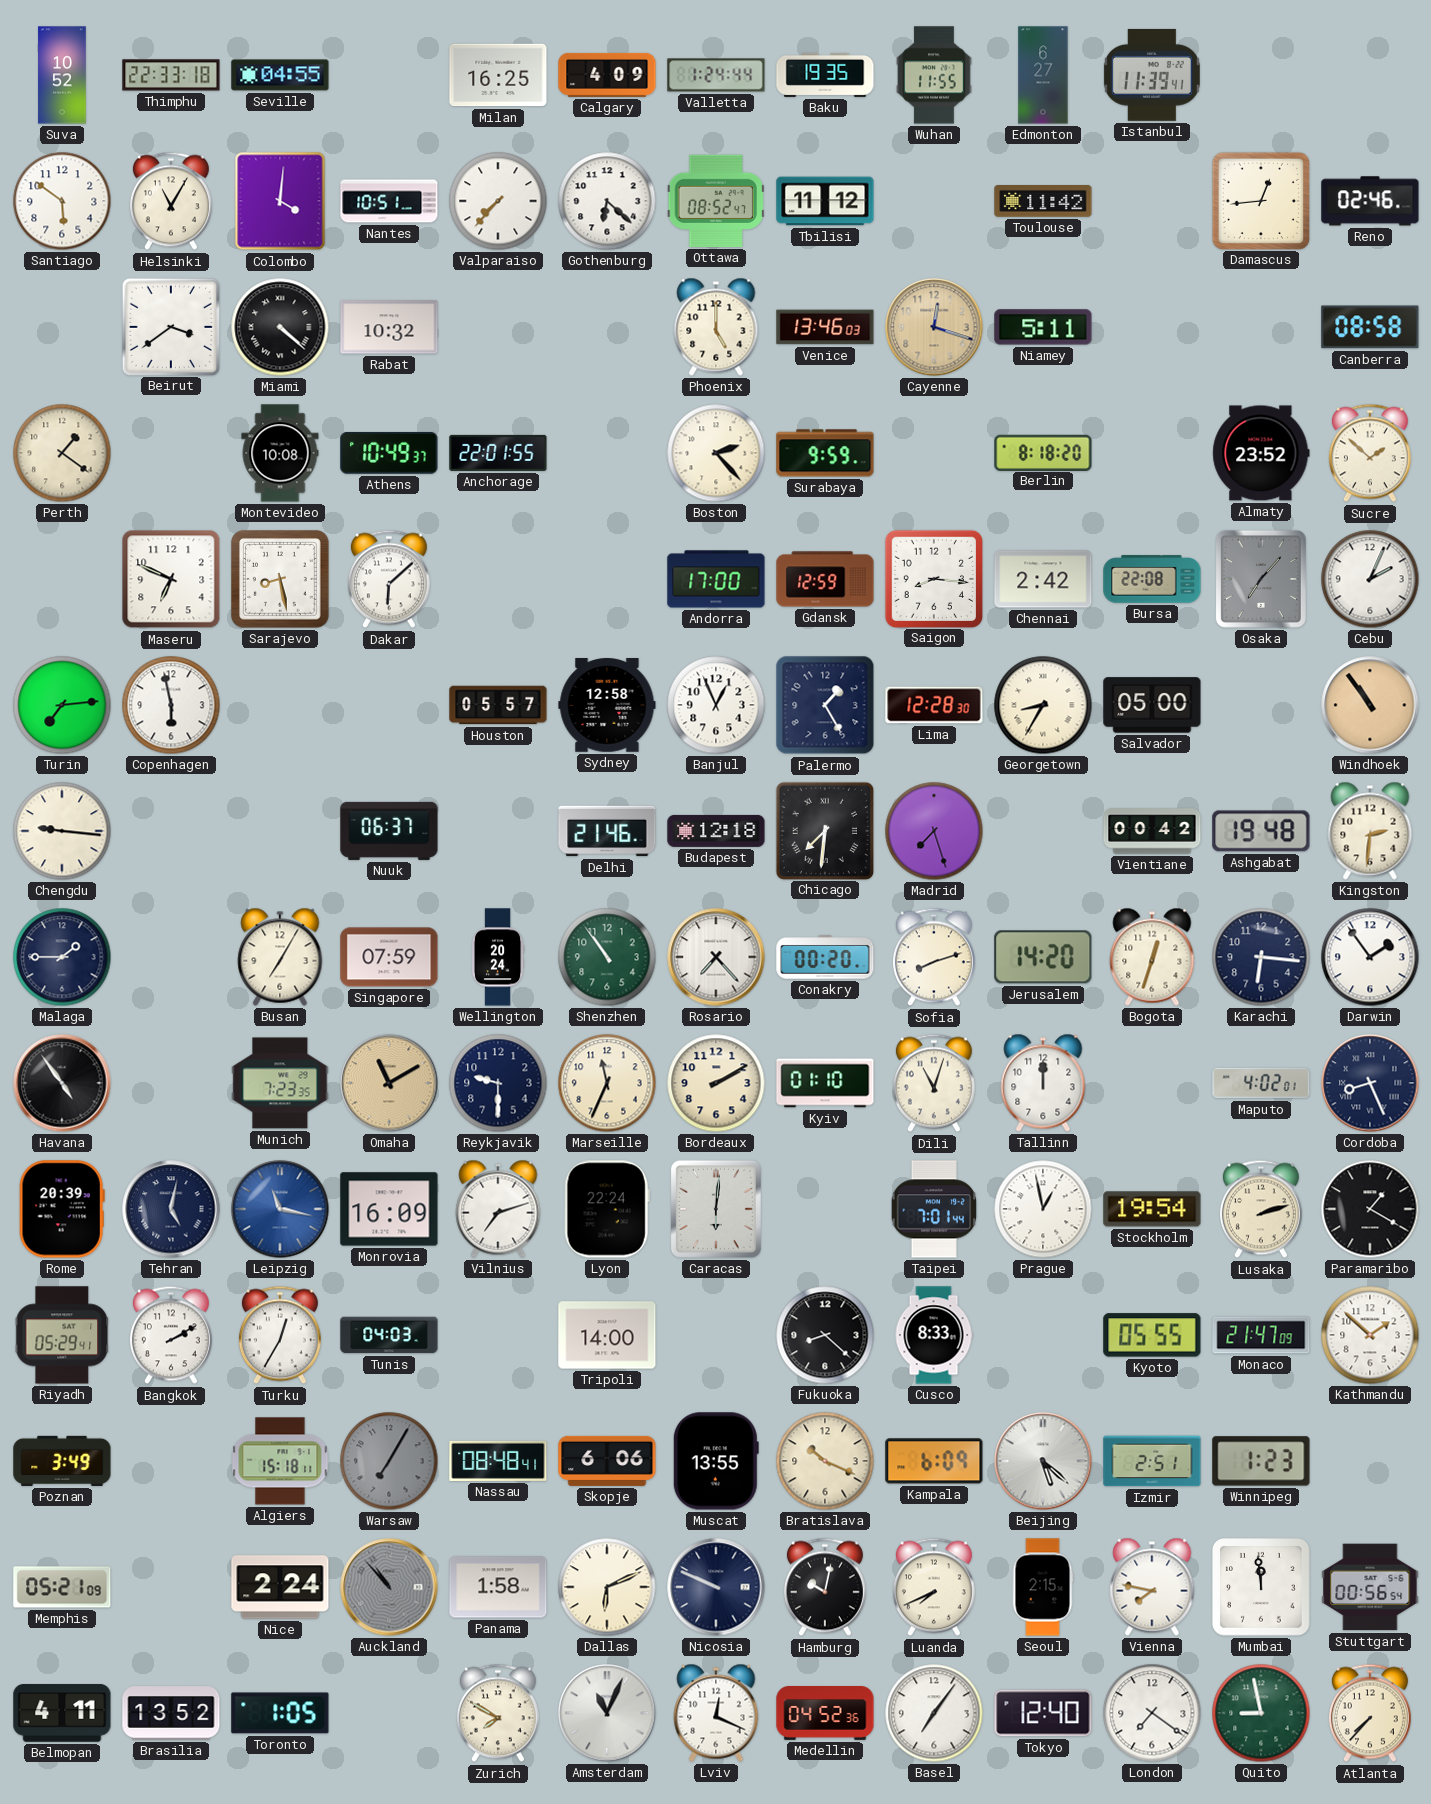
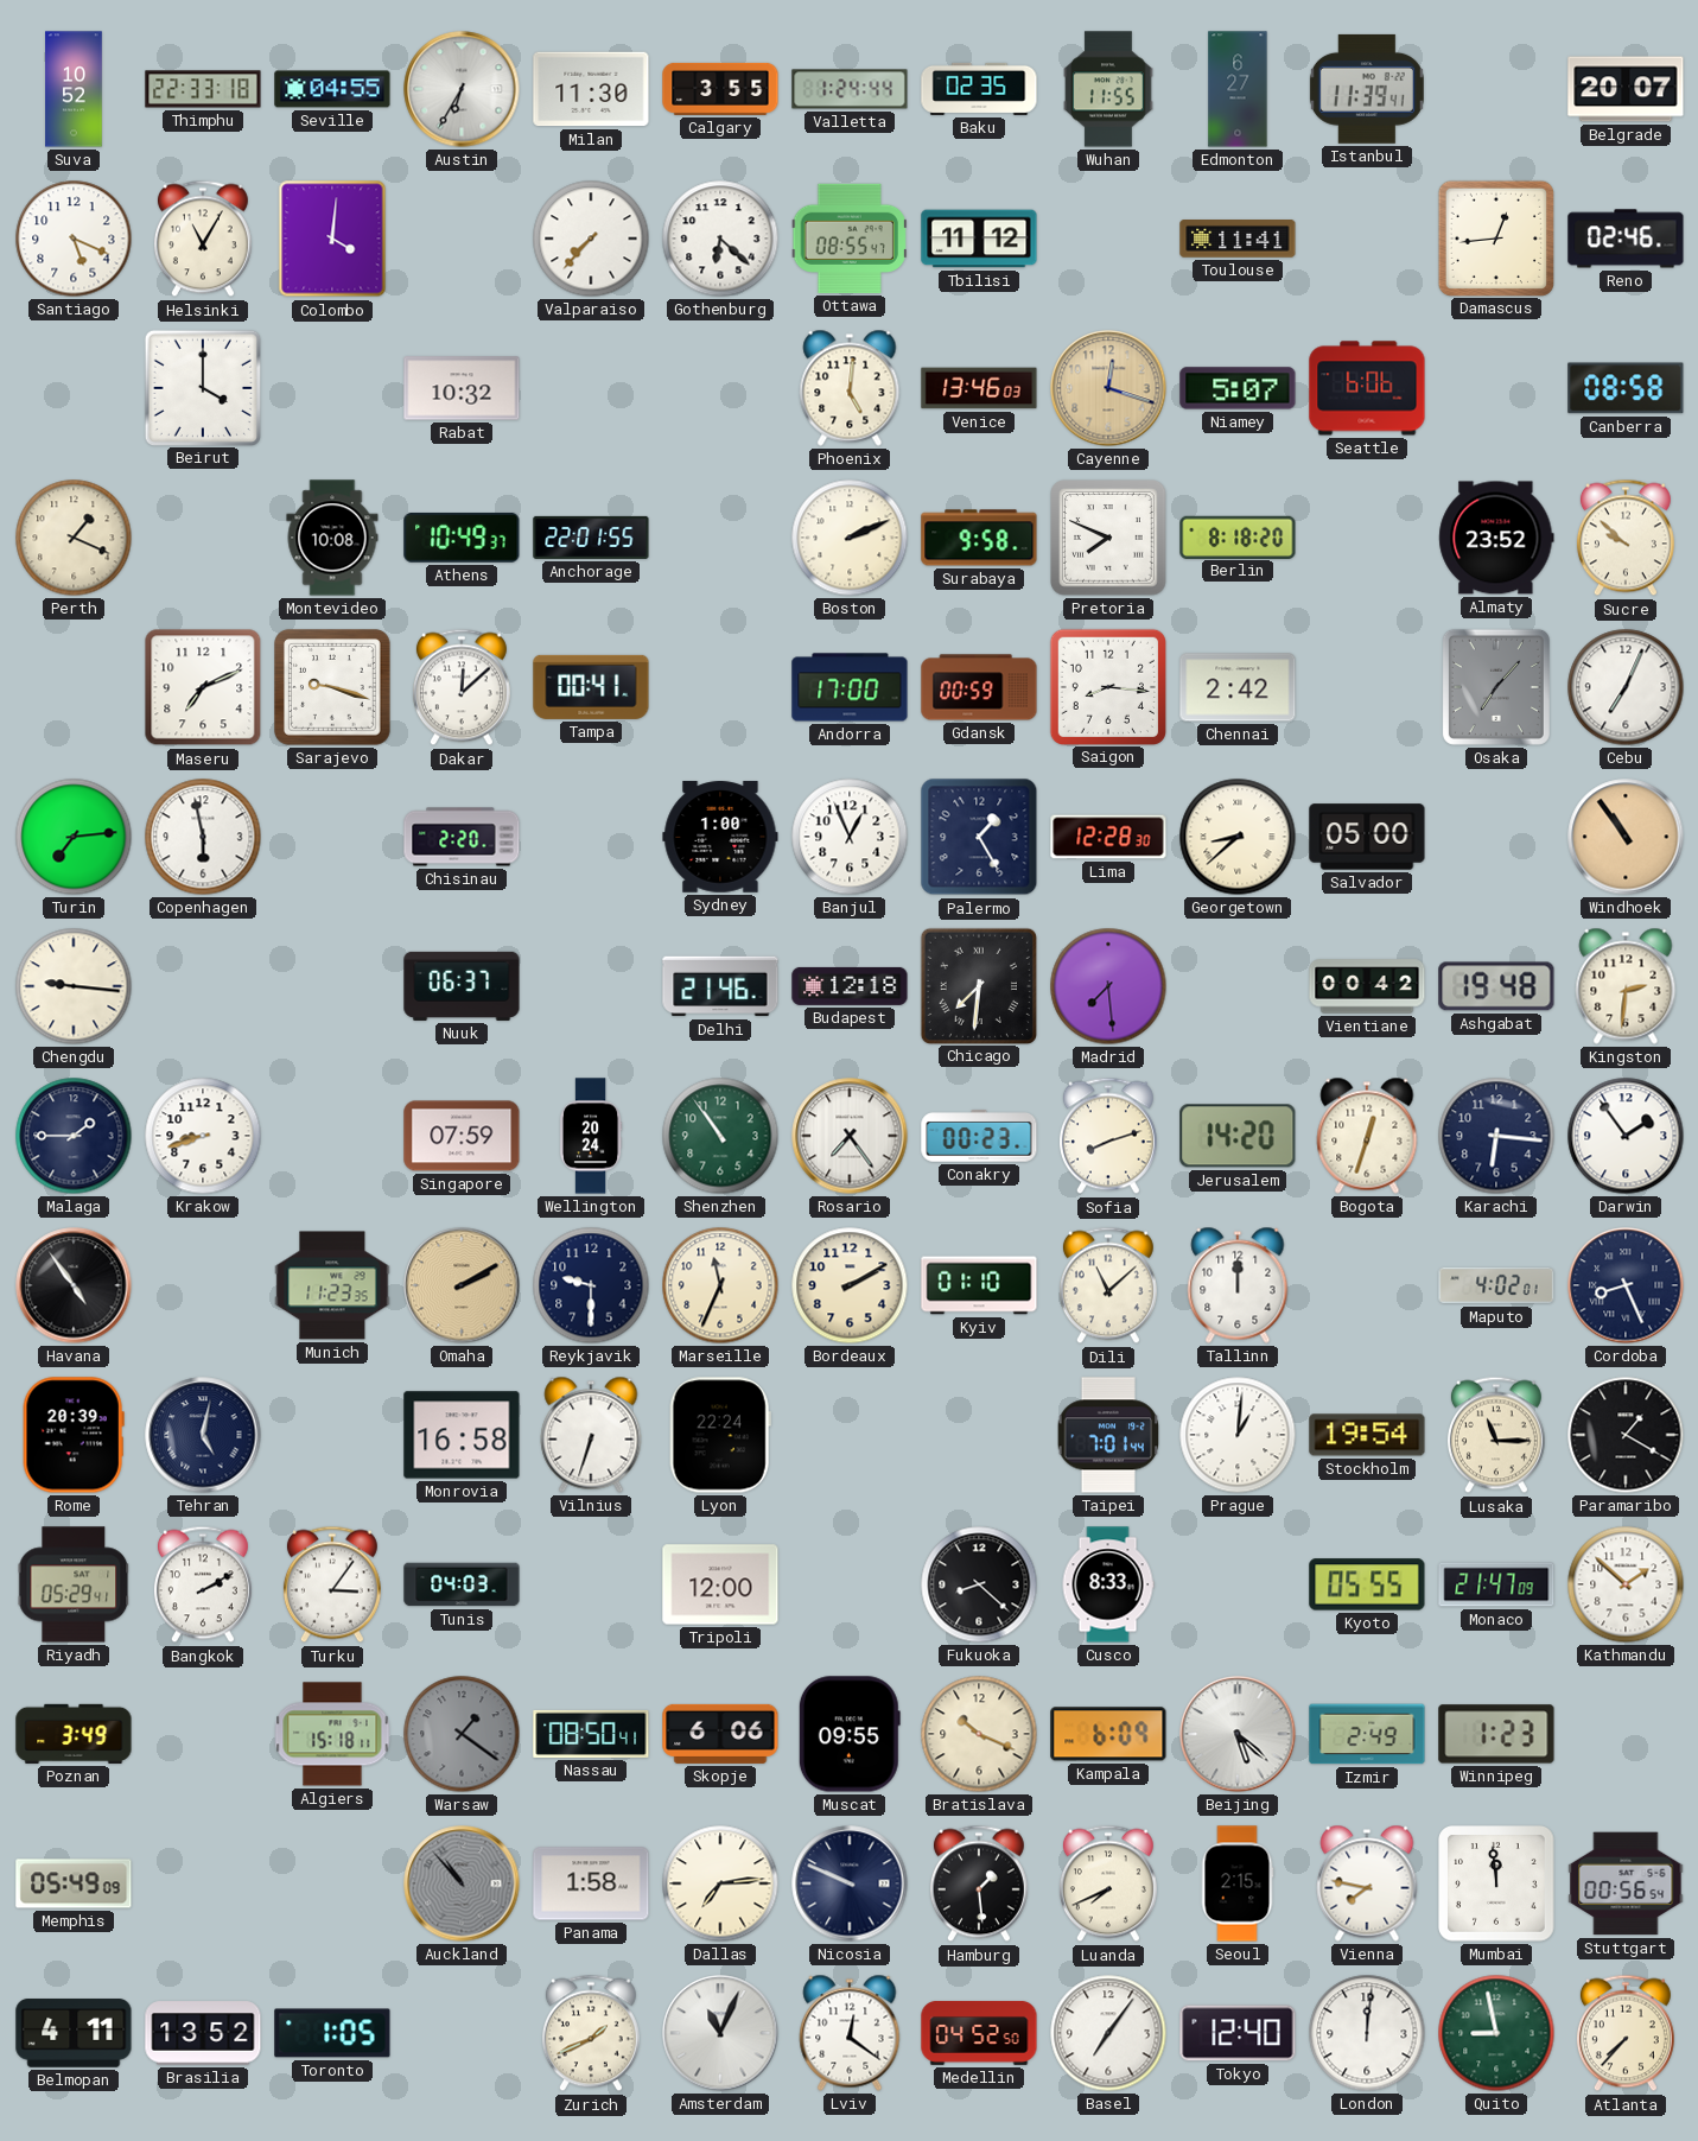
Austin: none -> 6:35
Milan: 16:25 -> 11:30
Calgary: 4:09 -> 3:55
Baku: 19:35 -> 02:35
Belgrade: none -> 20:07
Santiago: 5:51 -> 5:19
Nantes: 10:51 -> none
Ottawa: 08:52 -> 08:55
Toulouse: 11:42 -> 11:41
Beirut: 3:39 -> 4:00
Miami: 4:22 -> none
Phoenix: 5:00 -> 5:01
Niamey: 5:11 -> 5:07
Seattle: none -> 6:06
Perth: 1:21 -> 1:19
Boston: 2:23 -> 2:11
Surabaya: 9:59 -> 9:58
Pretoria: none -> 7:49
Sucre: 1:52 -> 9:52
Maseru: 6:49 -> 7:11
Sarajevo: 8:28 -> 9:18
Dakar: 6:08 -> 12:08
Tampa: none -> 00:41
Gdansk: 12:59 -> 00:59
Bursa: 22:08 -> none
Cebu: 2:04 -> 7:04
Chisinau: none -> 2:20
Houston: 05:57 -> none
Sydney: 12:58 -> 1:00
Georgetown: 8:35 -> 8:38
Madrid: 7:27 -> 7:29
Krakow: none -> 8:42
Busan: 7:05 -> none
Rosario: 7:23 -> 7:24
Conakry: 00:20 -> 00:23
Munich: 7:23 -> 11:23
Omaha: 11:10 -> 2:10
Dili: 11:03 -> 11:08
Leipzig: 11:17 -> none
Monrovia: 16:09 -> 16:58
Vilnius: 7:12 -> 6:33
Caracas: 6:01 -> none
Prague: 12:58 -> 1:01
Lusaka: 2:12 -> 11:15
Turku: 12:35 -> 3:06
Tripoli: 14:00 -> 12:00
Warsaw: 7:05 -> 1:21
Nassau: 08:48 -> 08:50
Muscat: 13:55 -> 09:55
Izmir: 2:51 -> 2:49
Memphis: 05:21 -> 05:49
Nice: 2:24 -> none
Dallas: 6:11 -> 7:14
Hamburg: 10:02 -> 1:29
Zurich: 7:50 -> 1:41
Lviv: 12:19 -> 12:21
Medellin: 04:52:36 -> 04:52:50
London: 7:21 -> 12:01
